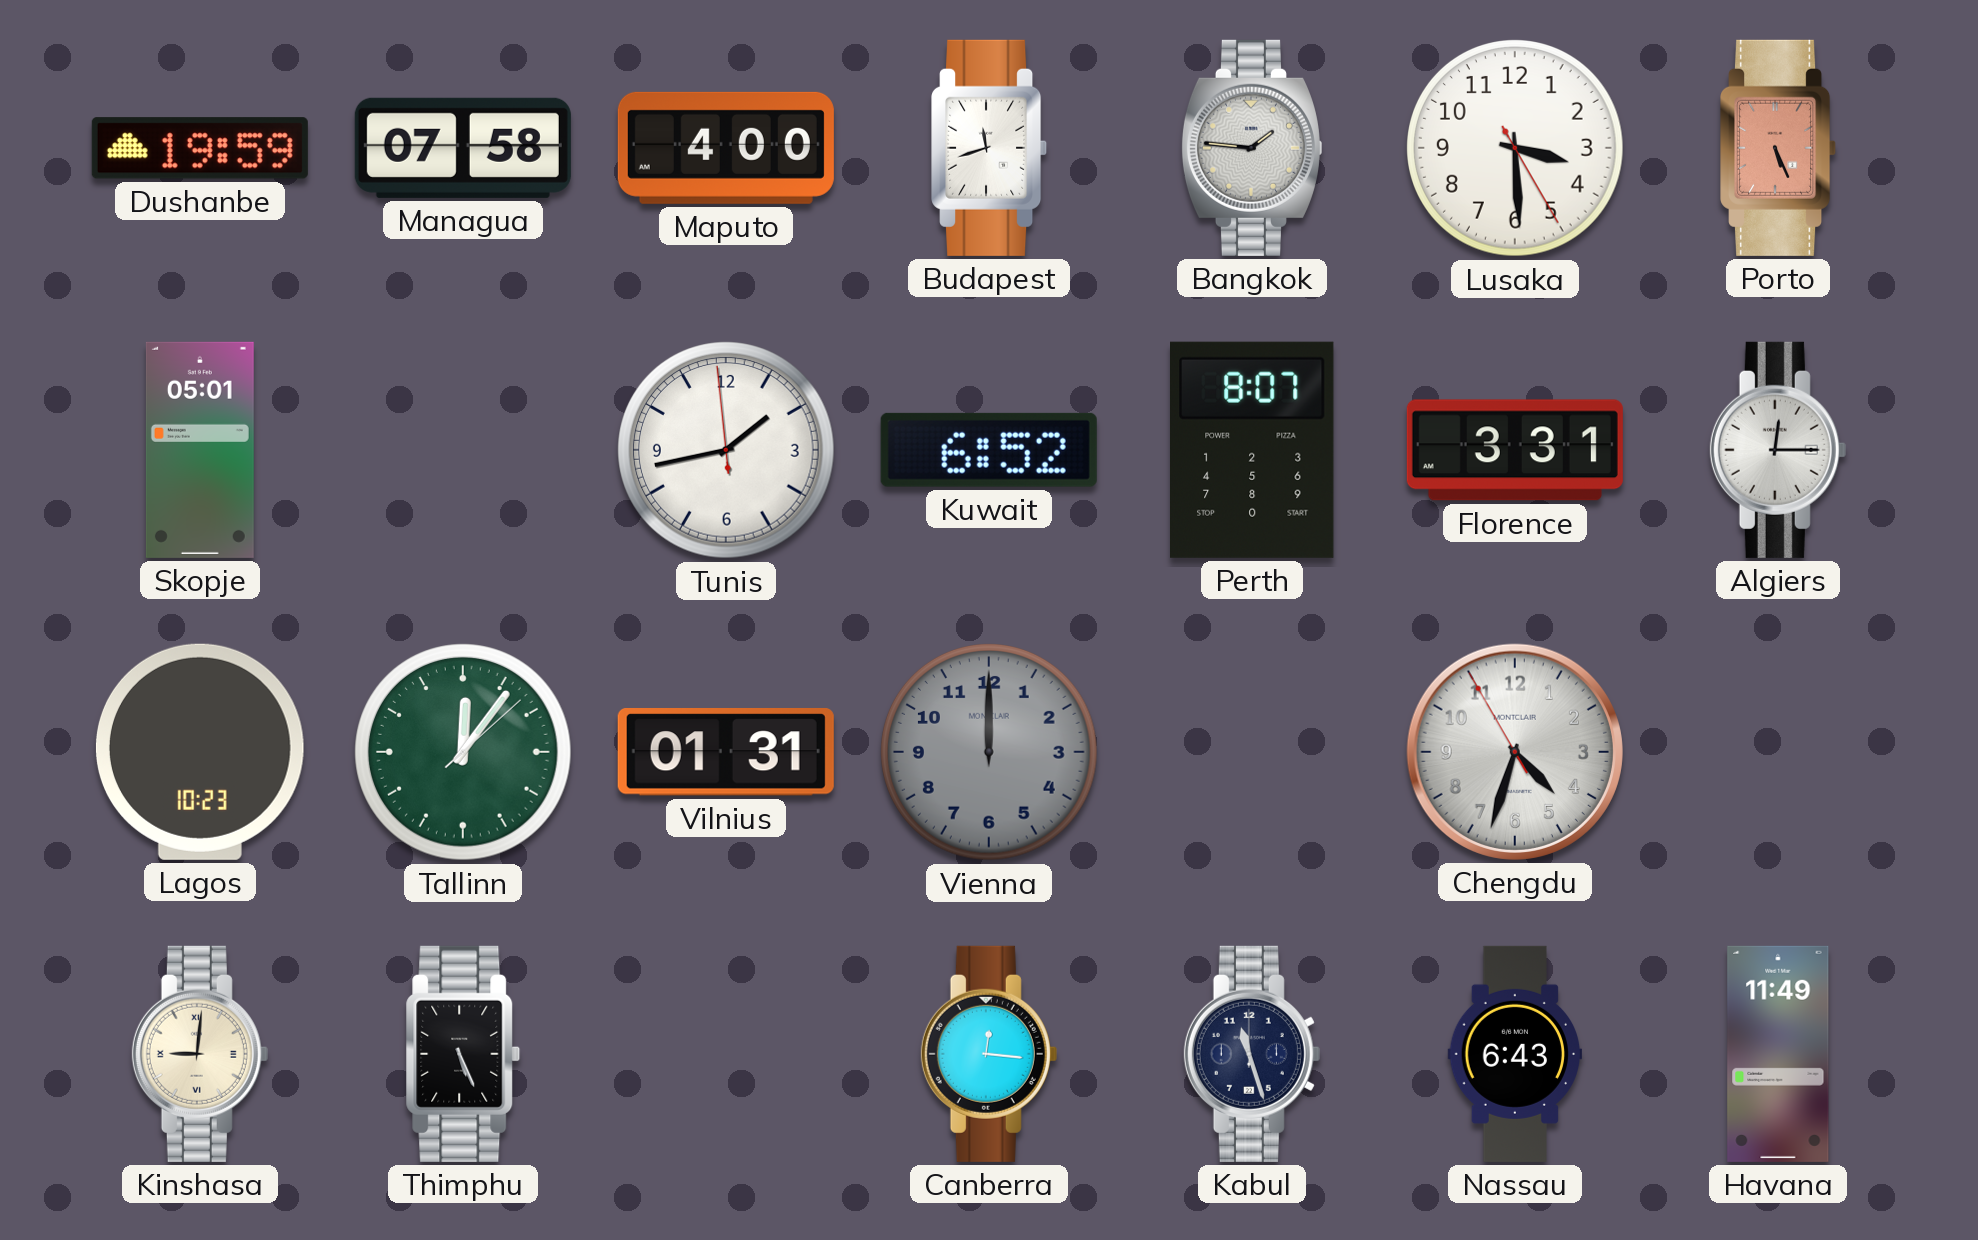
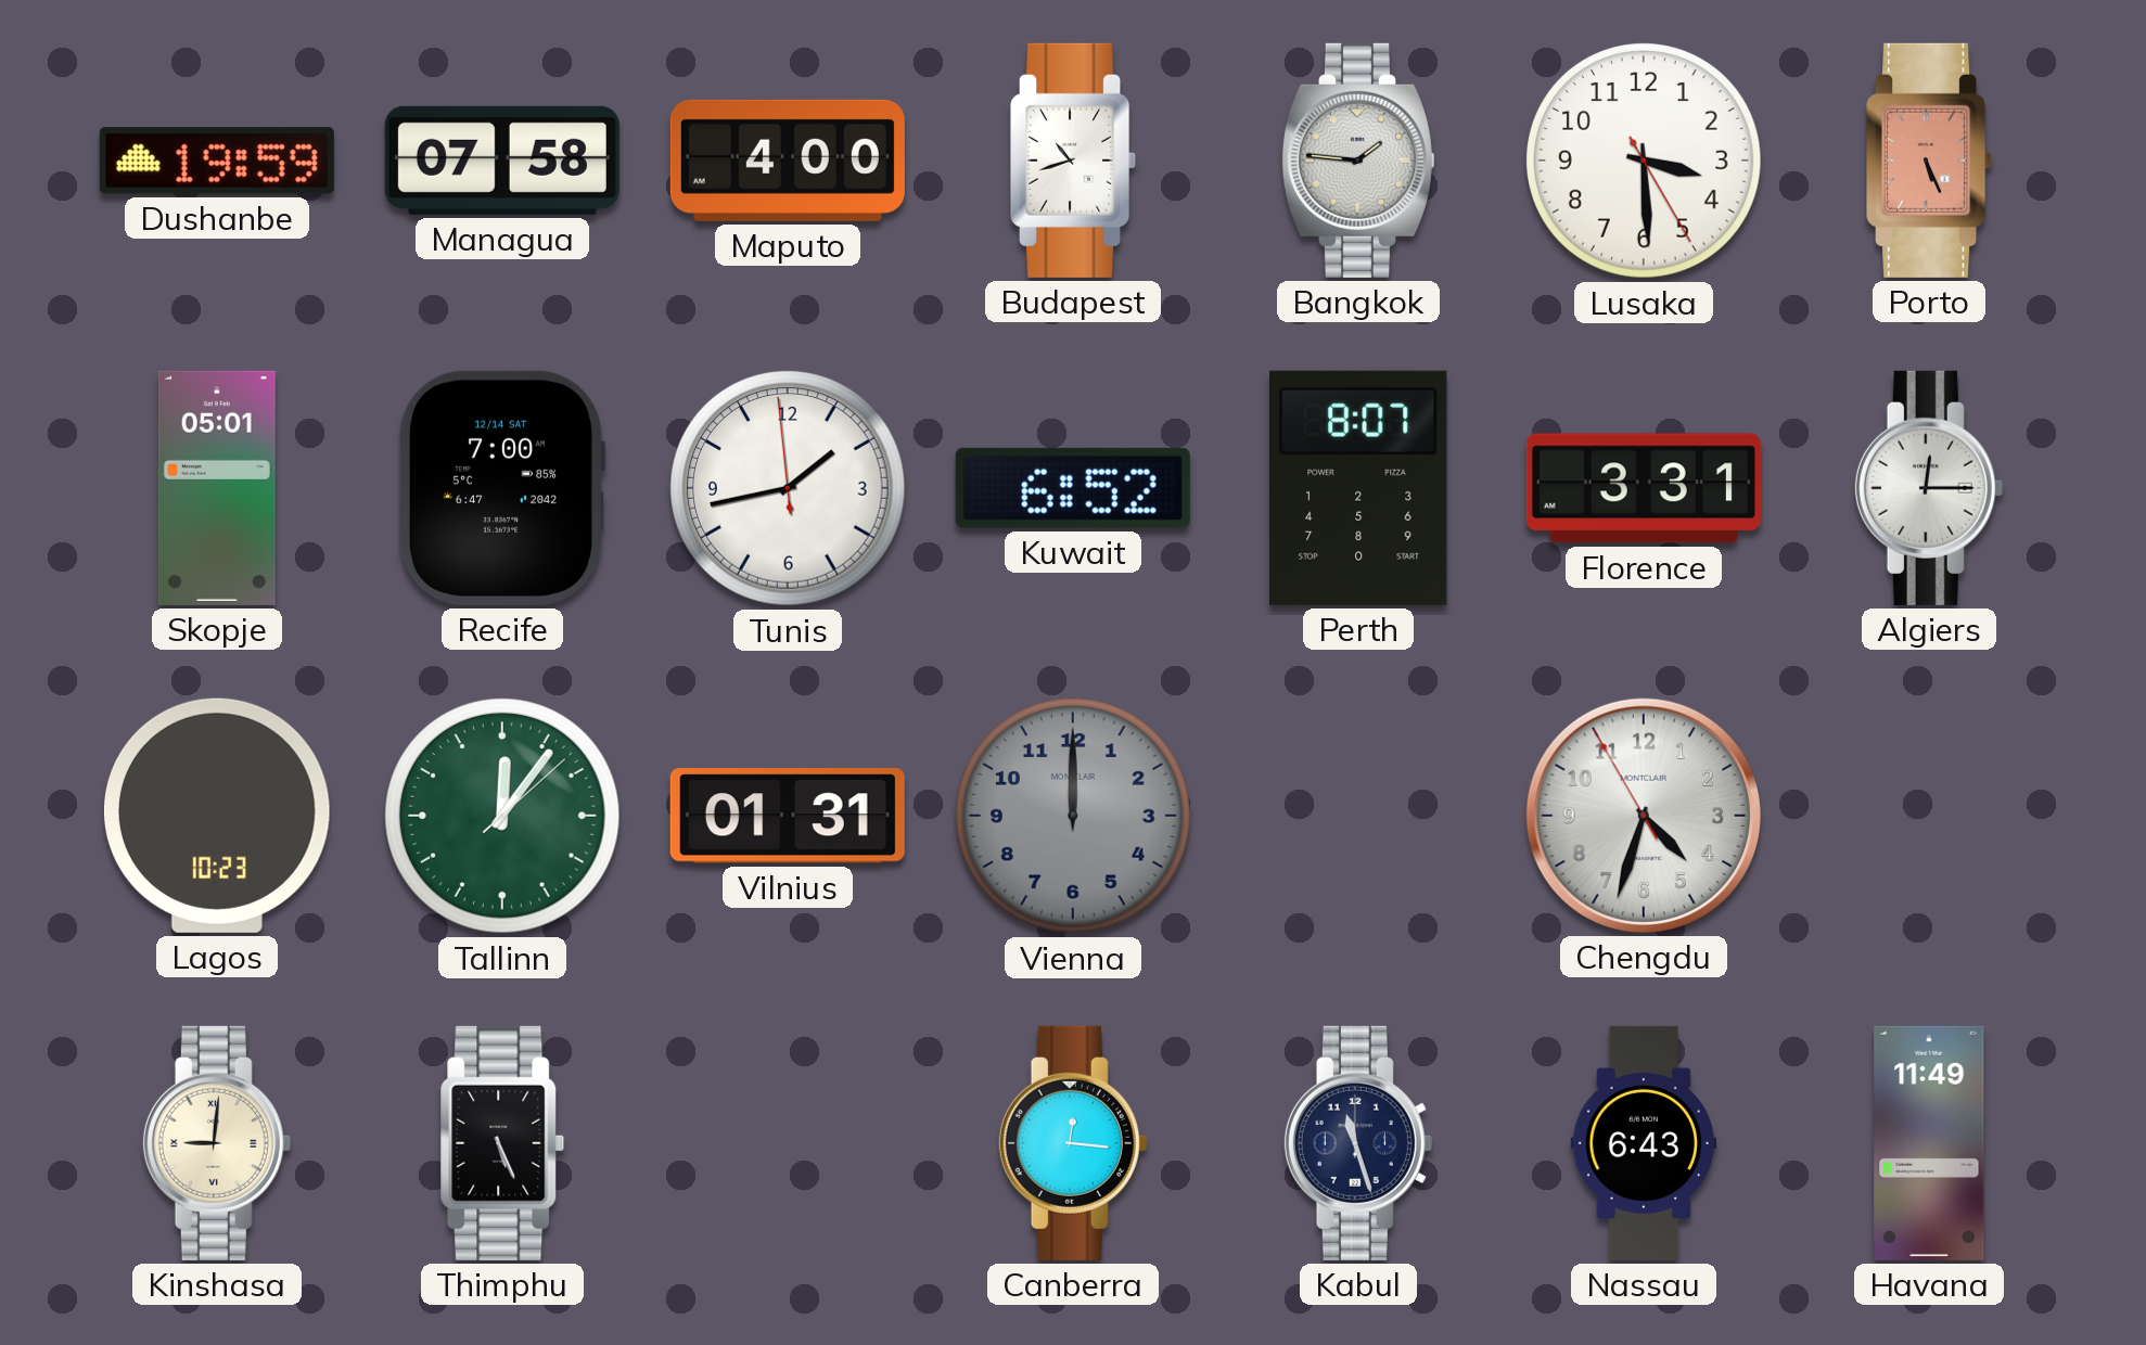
Budapest: 11:42 -> 10:42
Recife: none -> 7:00
